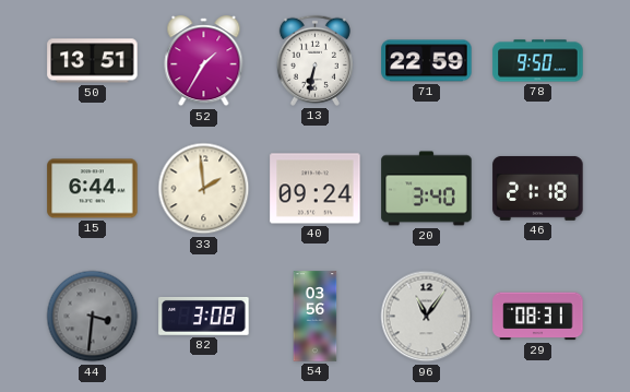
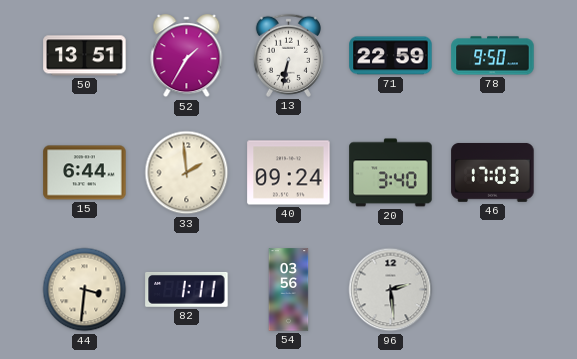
46: 21:18 -> 17:03
44 dial: grey -> cream
82: 3:08 -> 1:11
96: 11:06 -> 2:29
29: 08:31 -> none
